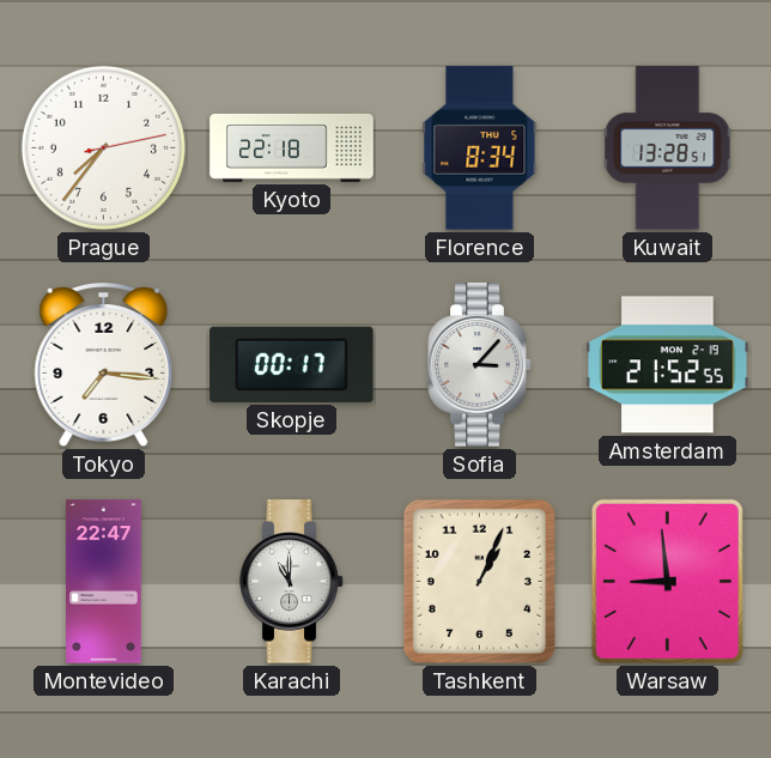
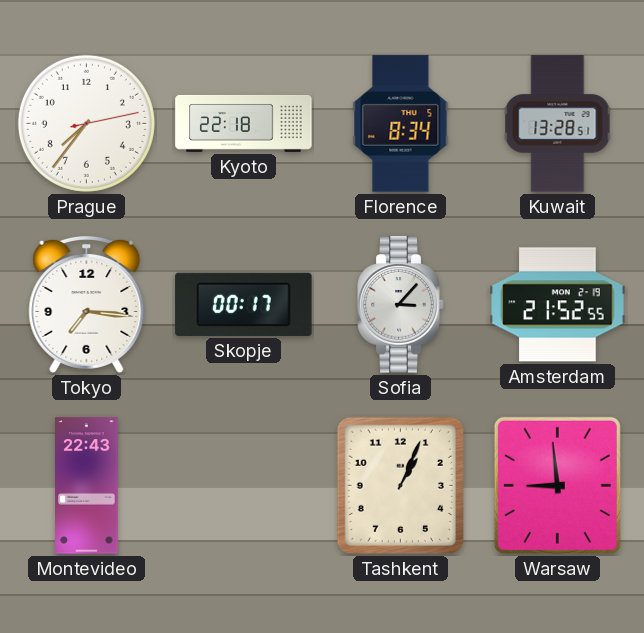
Montevideo: 22:47 -> 22:43
Karachi: 11:00 -> none
